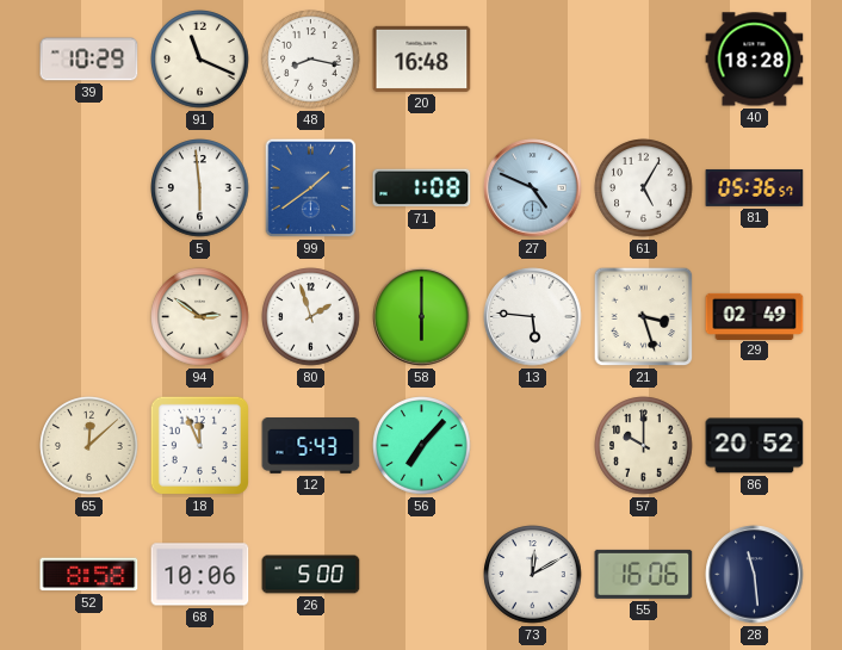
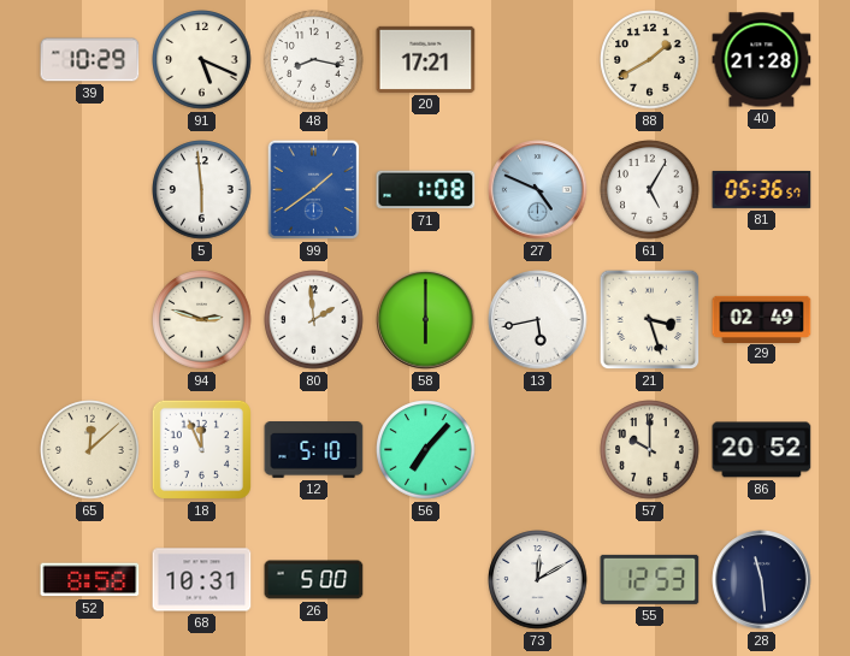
91: 11:19 -> 5:19
20: 16:48 -> 17:21
88: none -> 1:40
40: 18:28 -> 21:28
94: 2:51 -> 2:48
80: 1:57 -> 1:59
13: 5:46 -> 5:43
12: 5:43 -> 5:10
68: 10:06 -> 10:31
55: 16:06 -> 12:53
